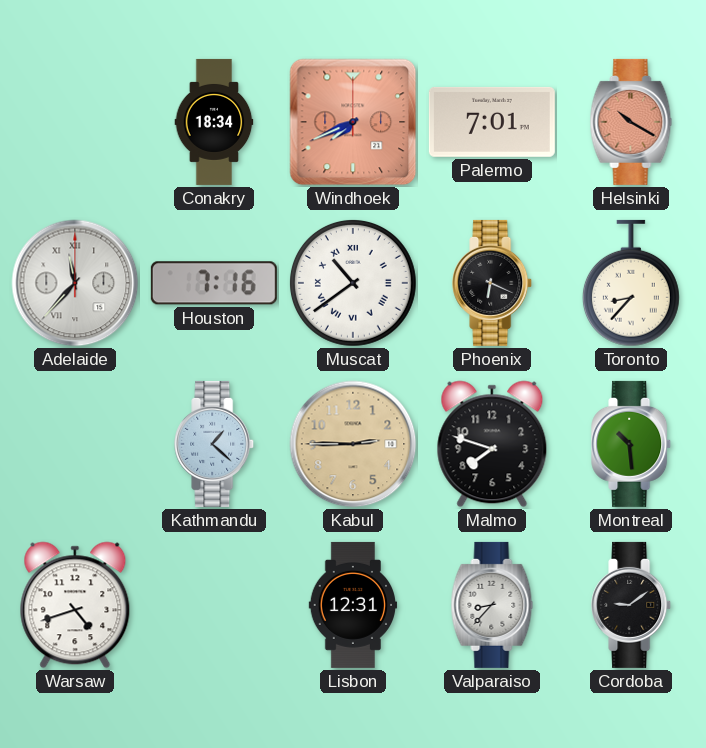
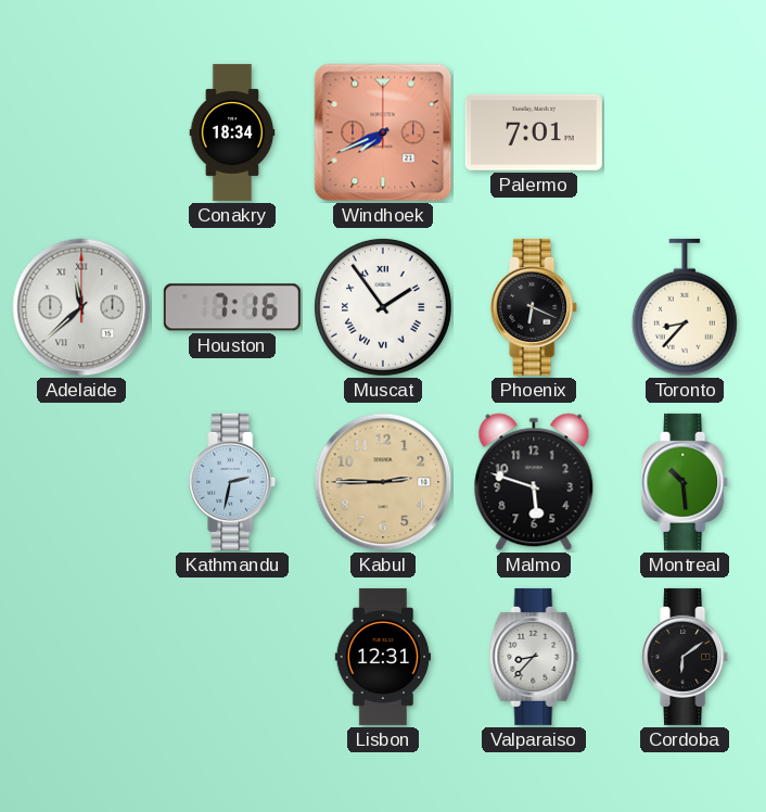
Helsinki: 10:20 -> none
Adelaide: 11:37 -> 11:38
Muscat: 10:39 -> 1:54
Kathmandu: 1:22 -> 2:32
Malmo: 7:48 -> 5:48
Warsaw: 4:42 -> none
Cordoba: 9:09 -> 6:09
